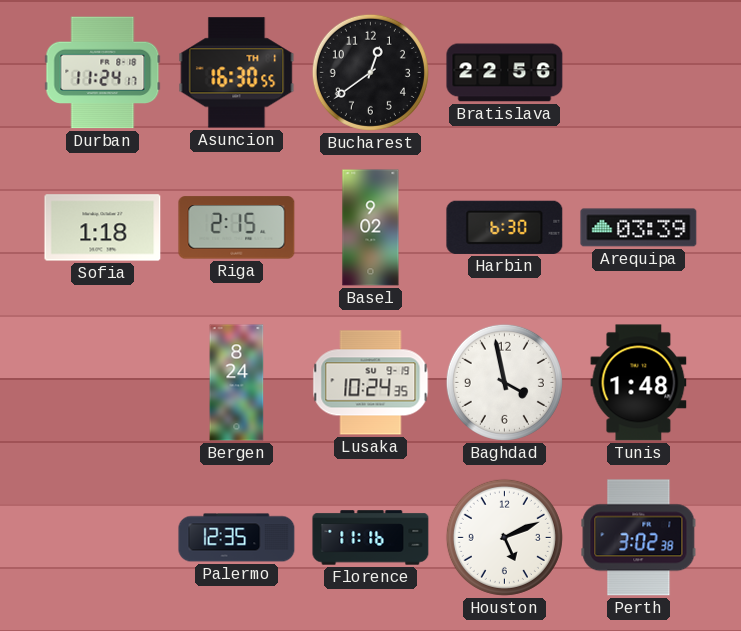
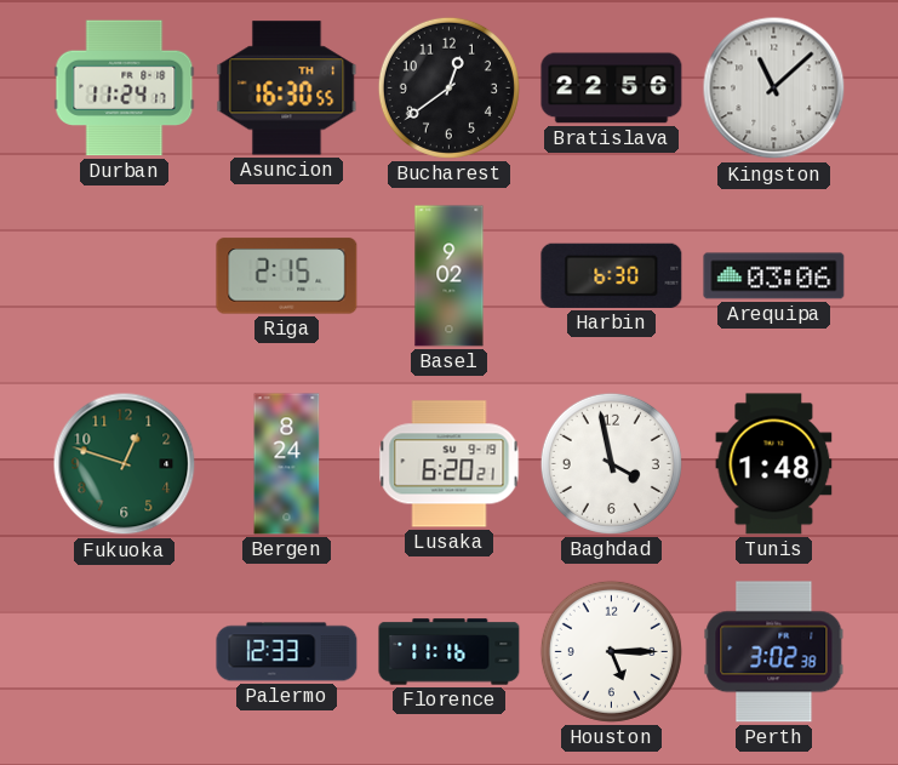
Kingston: none -> 11:08
Sofia: 1:18 -> none
Arequipa: 03:39 -> 03:06
Fukuoka: none -> 12:48
Lusaka: 10:24 -> 6:20
Palermo: 12:35 -> 12:33
Houston: 5:11 -> 5:15
